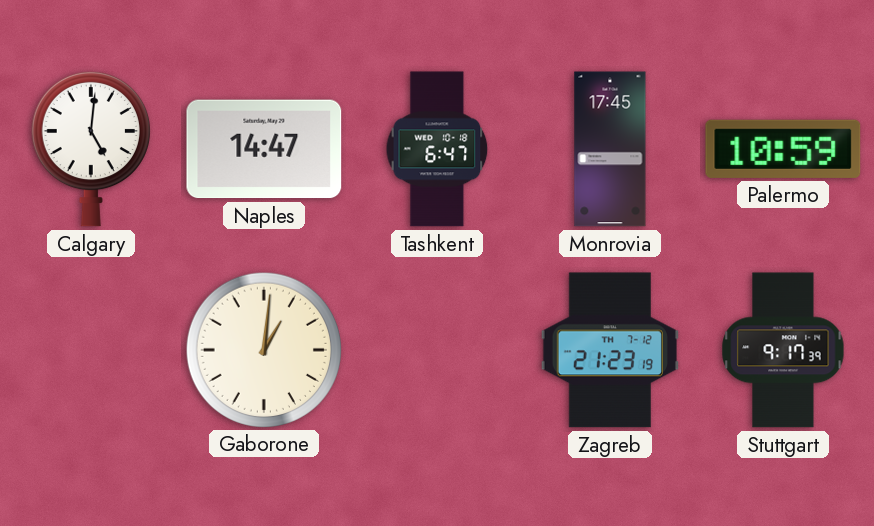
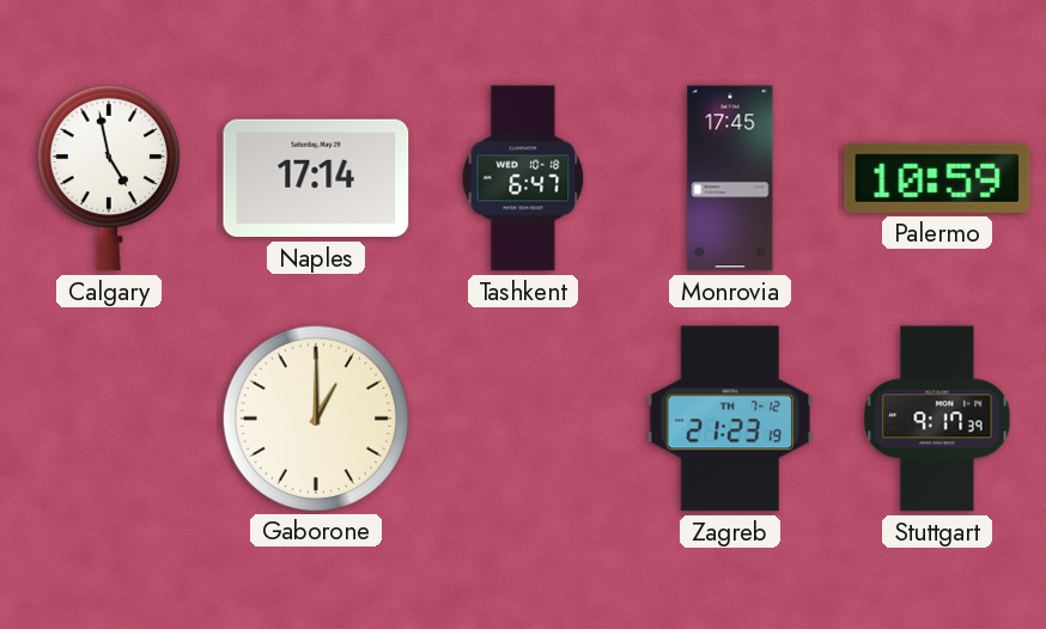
Calgary: 5:01 -> 4:58
Naples: 14:47 -> 17:14
Gaborone: 1:01 -> 1:00
